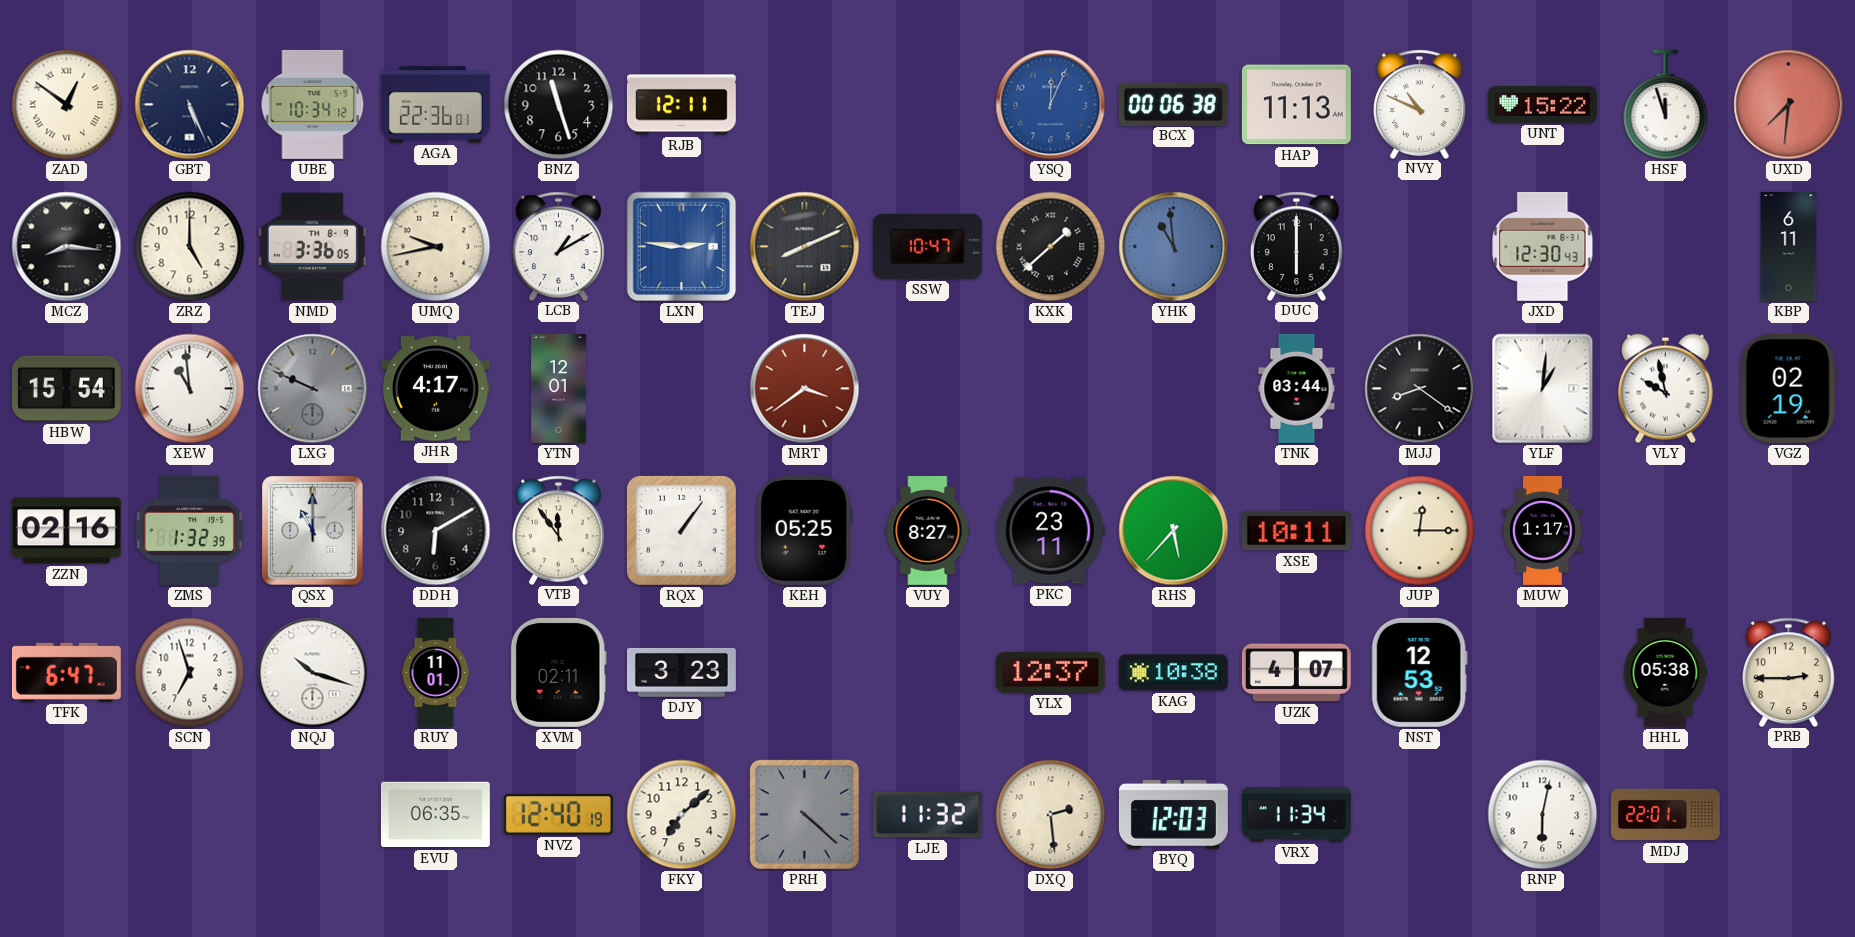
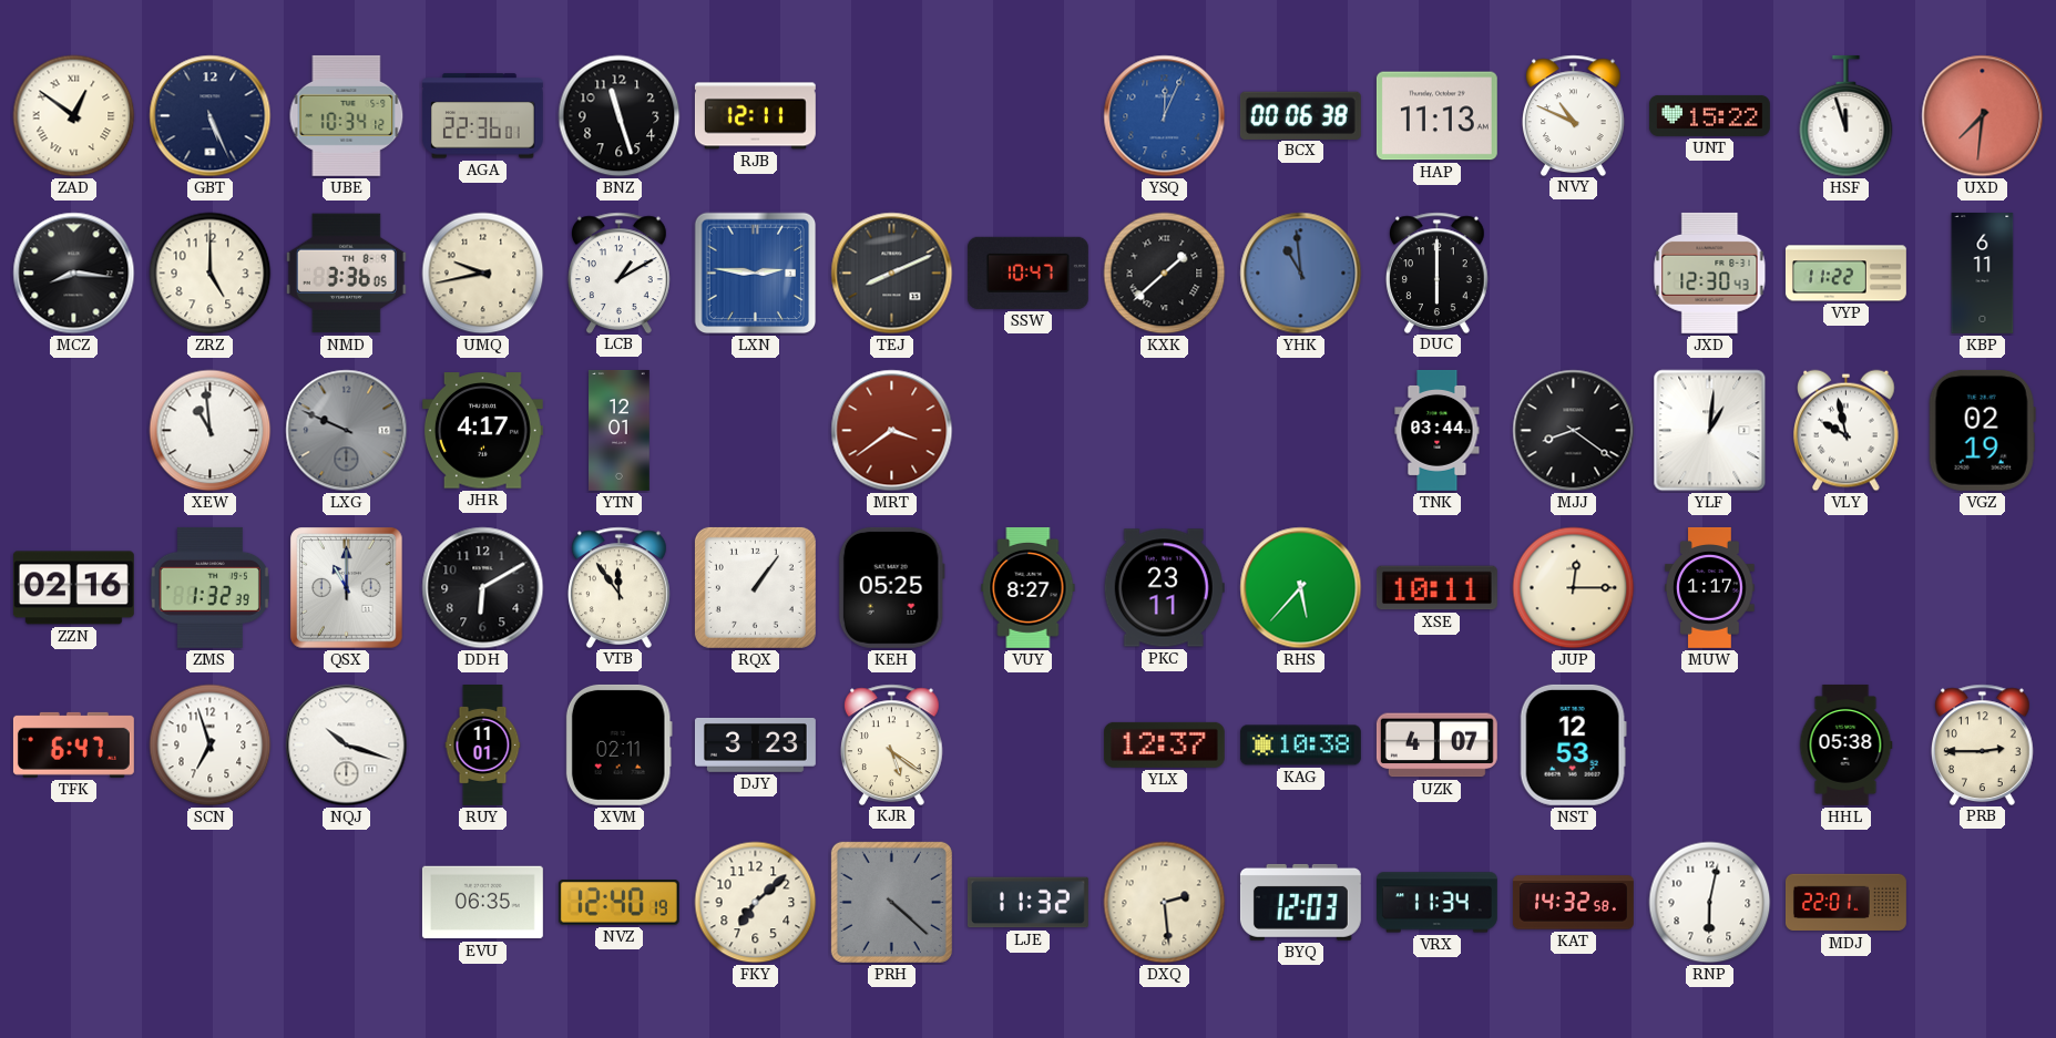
VYP: none -> 11:22
HBW: 15:54 -> none
KJR: none -> 5:21
KAT: none -> 14:32
